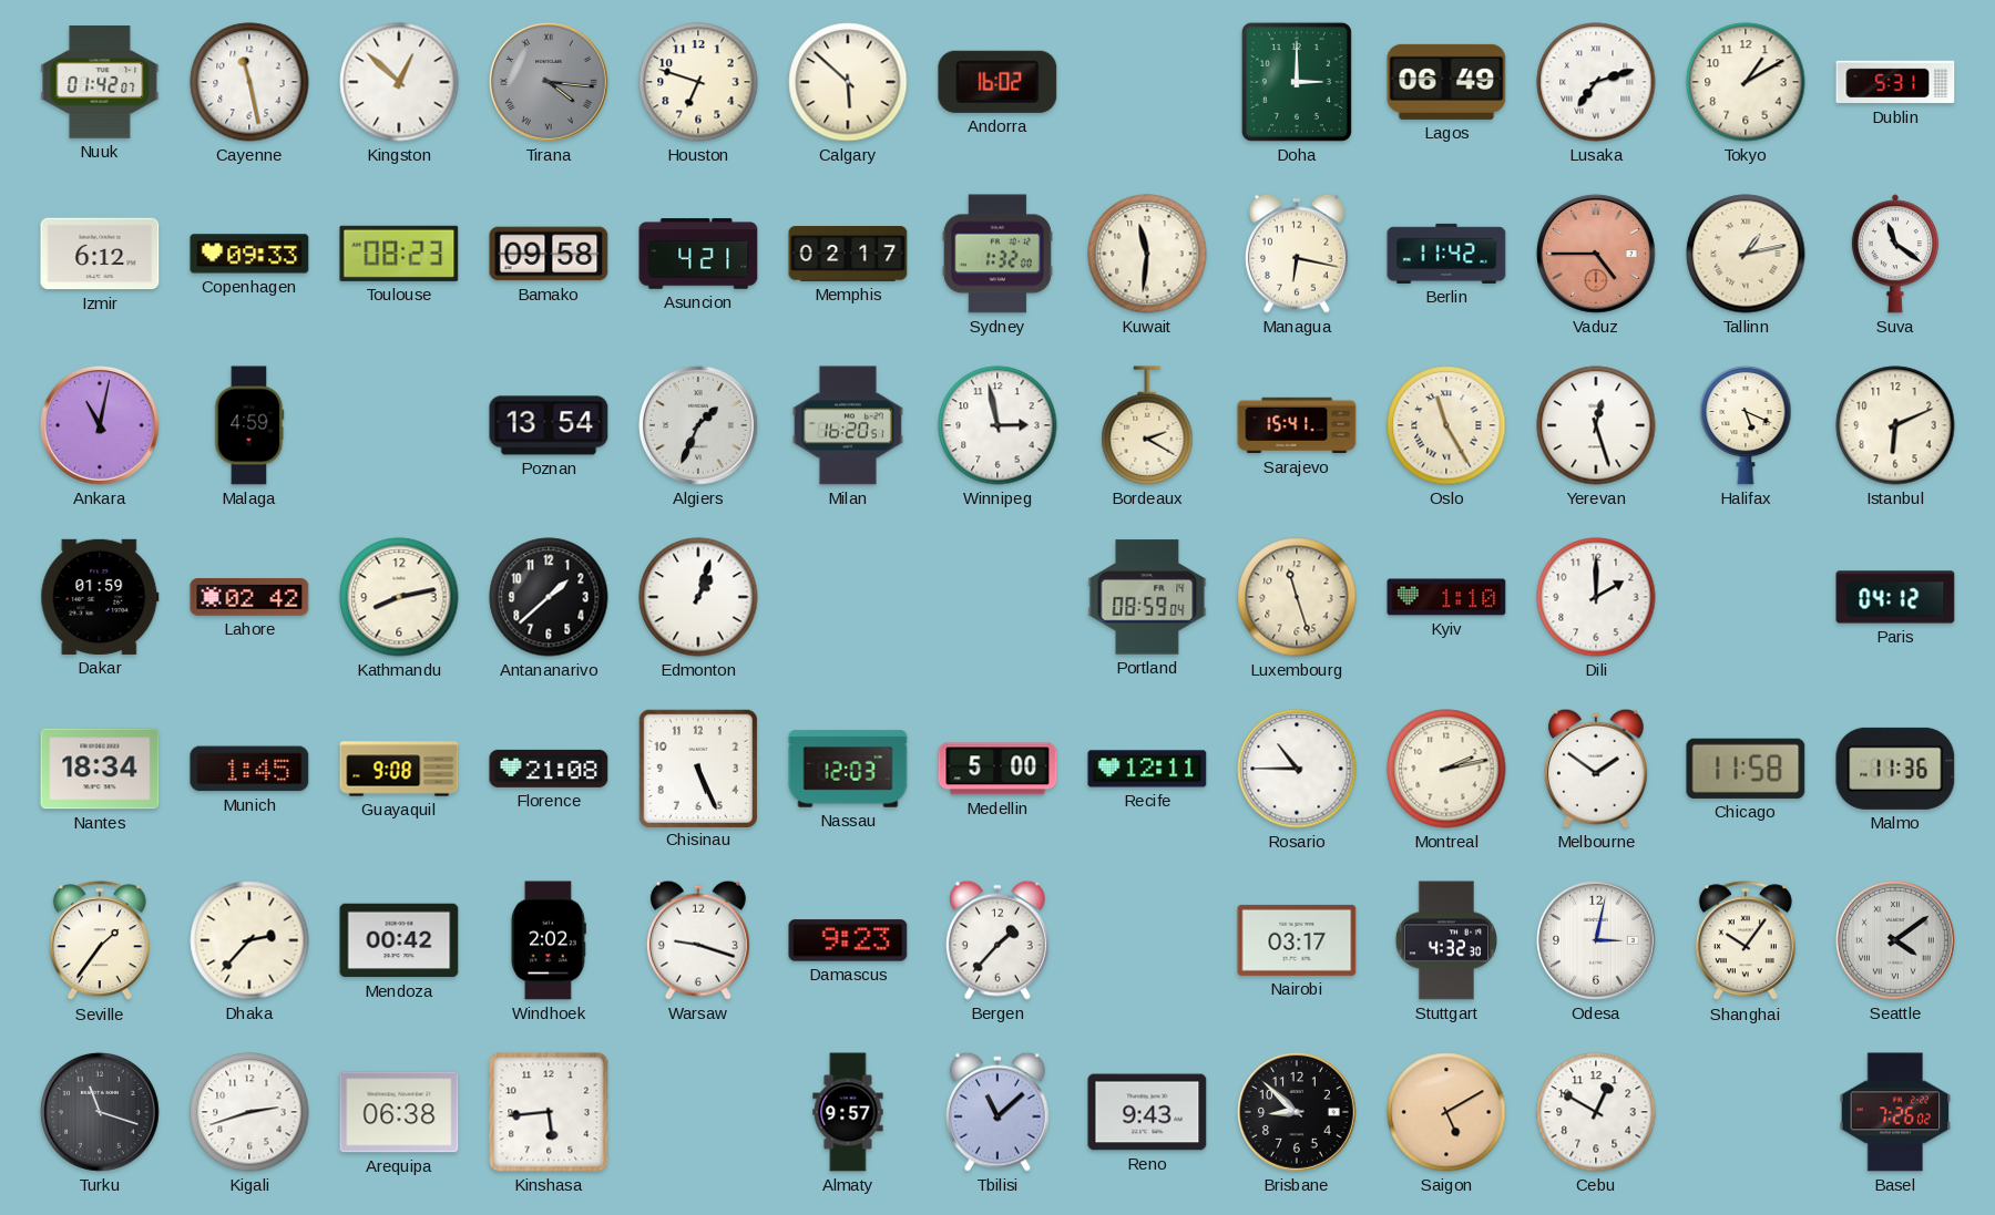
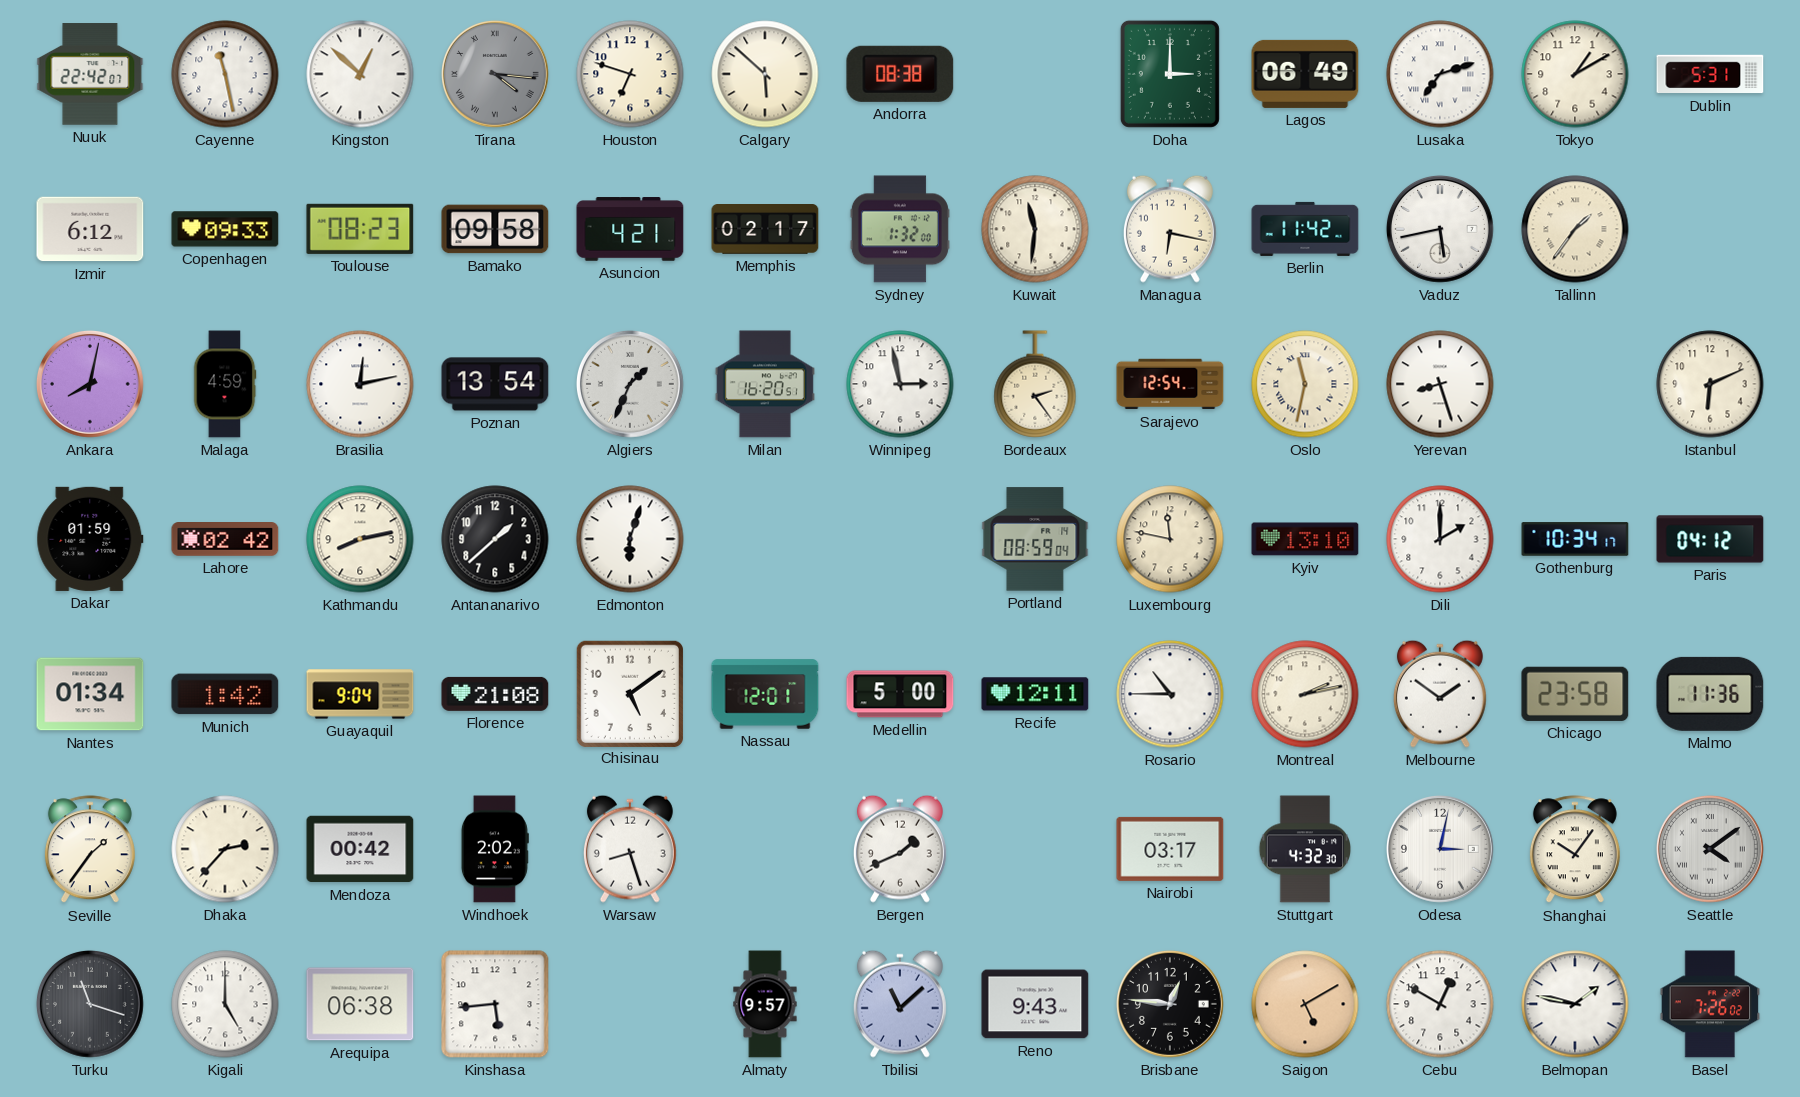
Nuuk: 01:42 -> 22:42
Andorra: 16:02 -> 08:38
Vaduz: 4:45 -> 5:43
Vaduz dial: salmon -> white
Tallinn: 1:13 -> 1:36
Suva: 11:21 -> none
Ankara: 11:02 -> 8:02
Brasilia: none -> 12:13
Bordeaux: 2:20 -> 2:24
Sarajevo: 15:41 -> 12:54
Oslo: 11:25 -> 11:32
Yerevan: 12:27 -> 8:27
Halifax: 5:19 -> none
Edmonton: 1:03 -> 6:03
Luxembourg: 11:27 -> 11:47
Kyiv: 1:10 -> 13:10
Gothenburg: none -> 10:34
Nantes: 18:34 -> 01:34
Munich: 1:45 -> 1:42
Guayaquil: 9:08 -> 9:04
Chisinau: 5:26 -> 5:09
Nassau: 12:03 -> 12:01
Chicago: 11:58 -> 23:58
Warsaw: 9:18 -> 8:27
Damascus: 9:23 -> none
Bergen: 1:37 -> 1:41
Kigali: 2:42 -> 5:00
Brisbane: 8:52 -> 12:46
Belmopan: none -> 1:47
